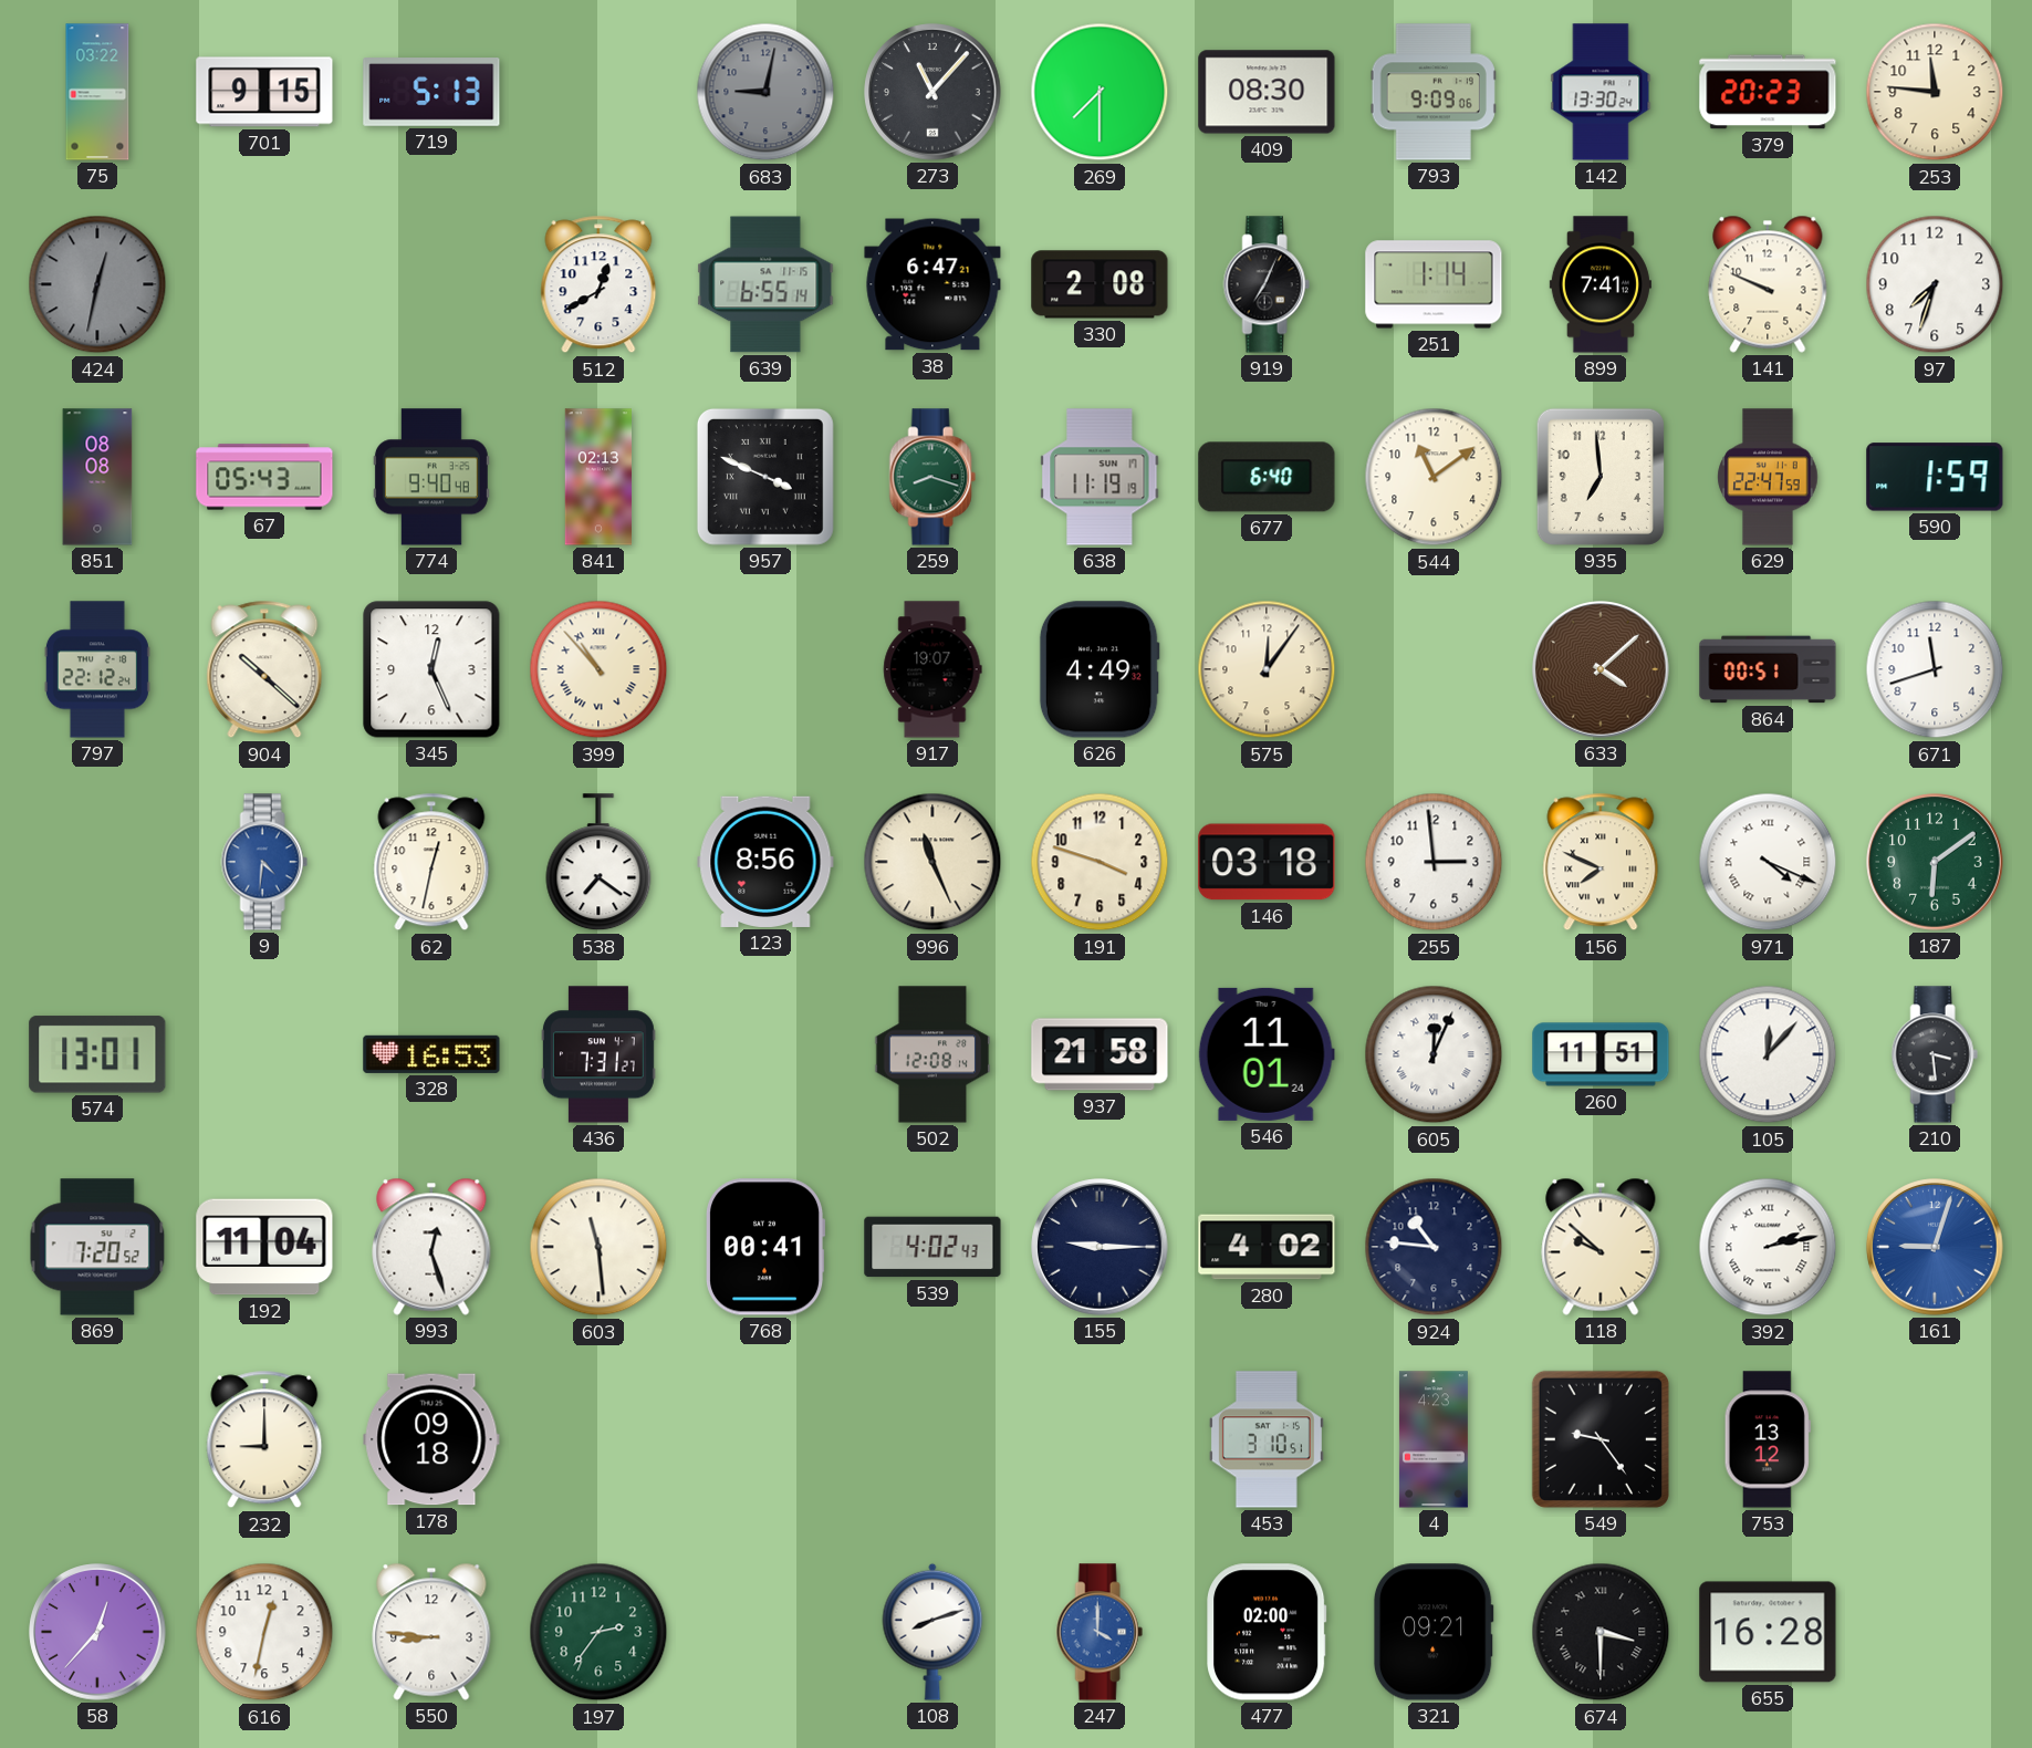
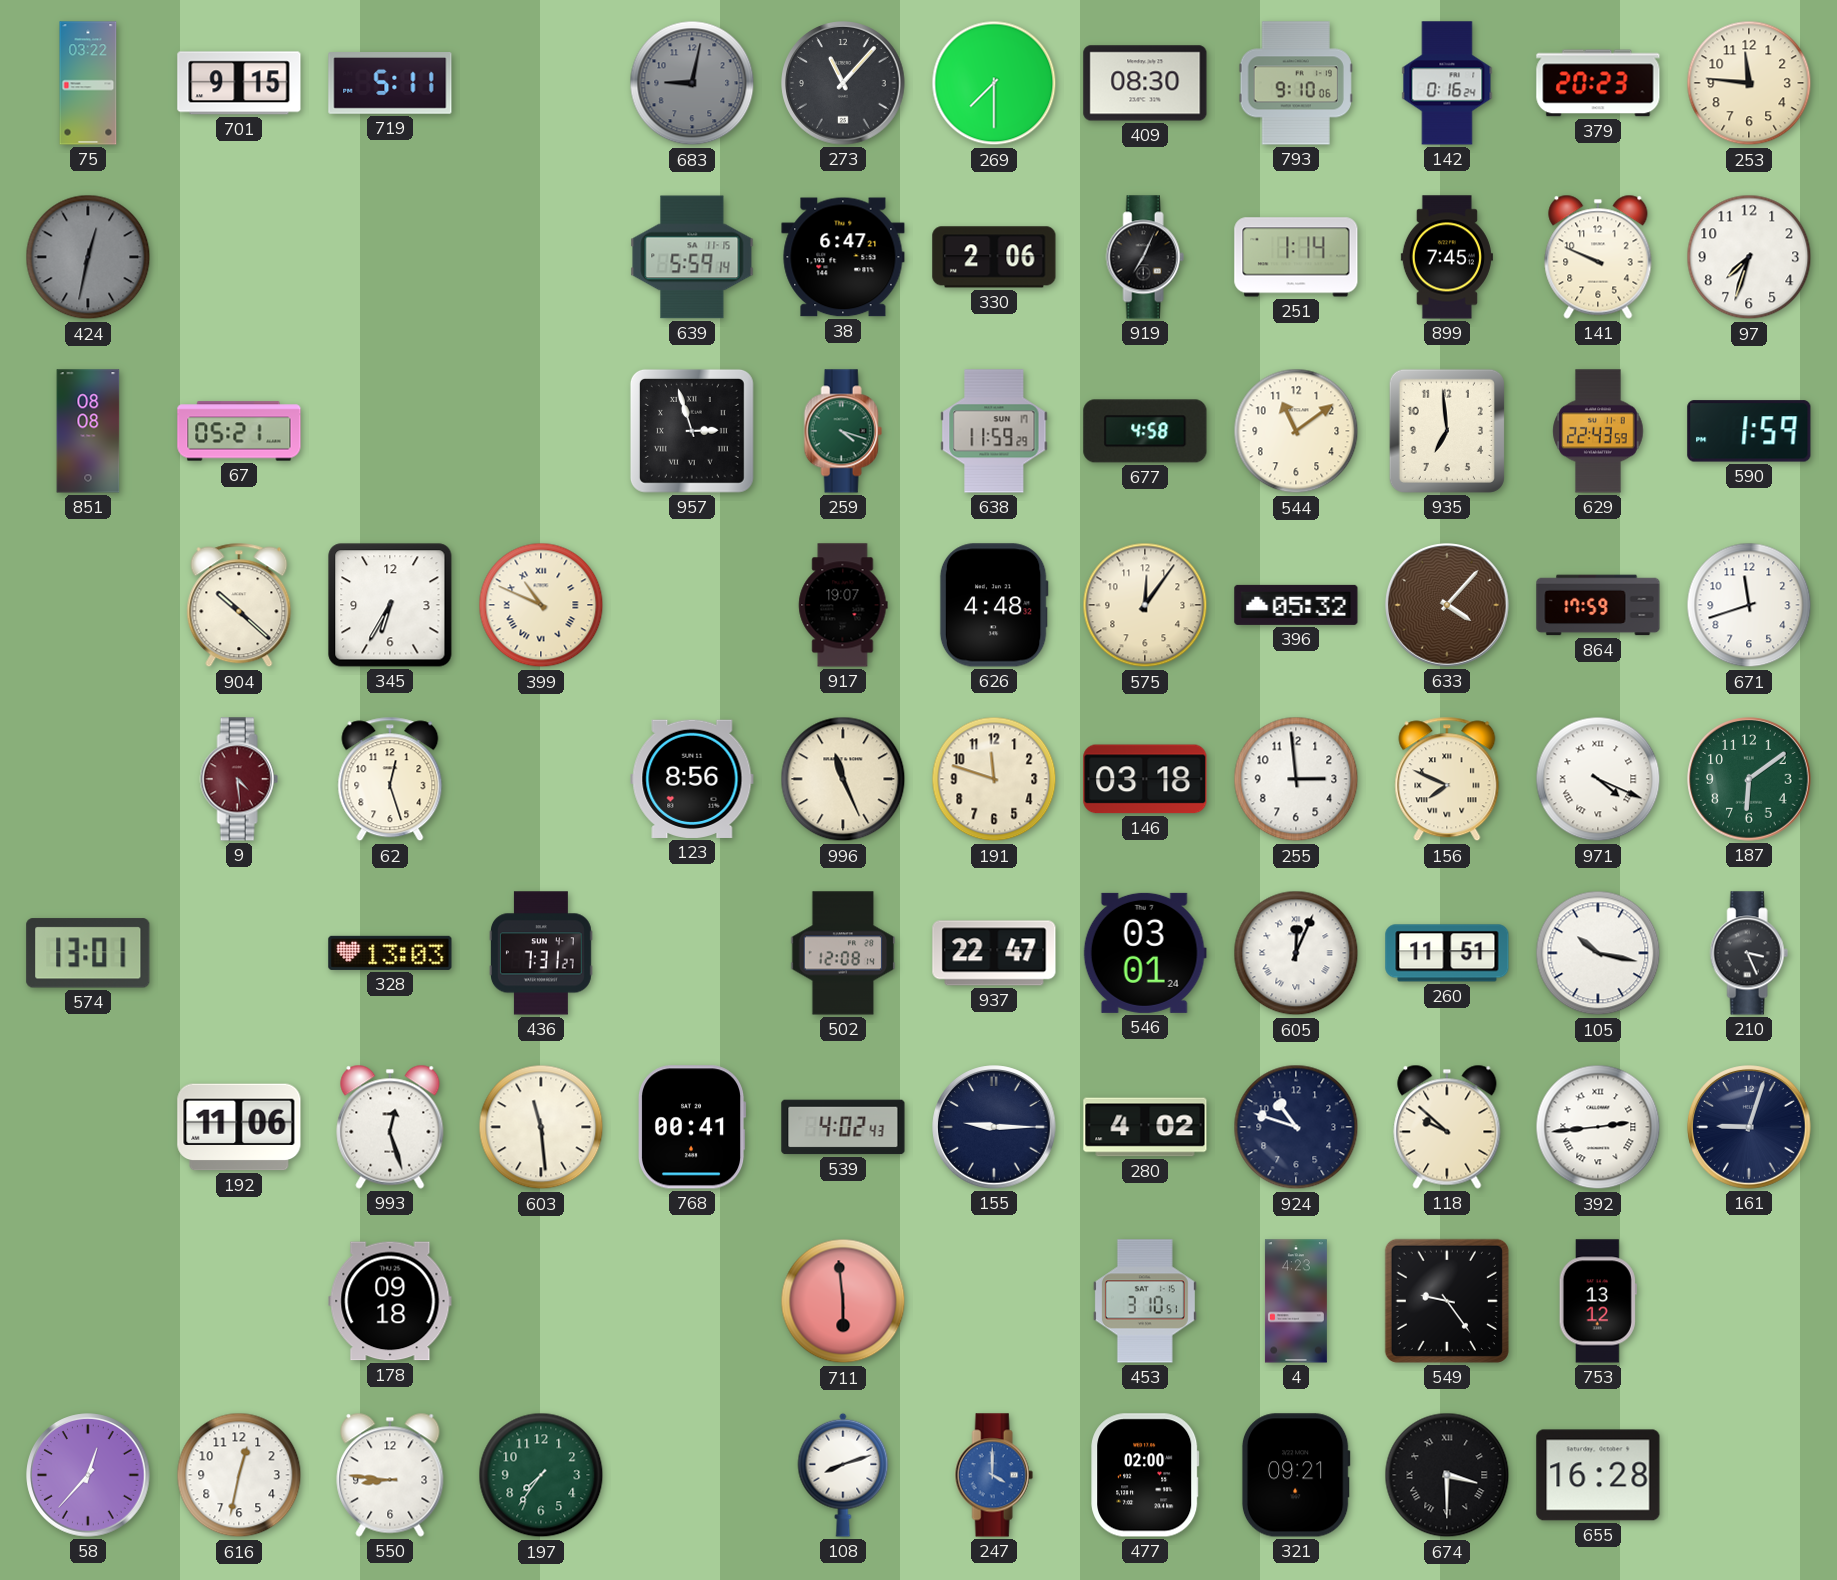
719: 5:13 -> 5:11
793: 9:09 -> 9:10
142: 13:30 -> 0:16
512: 12:40 -> none
639: 6:55 -> 5:59
330: 2:08 -> 2:06
899: 7:41 -> 7:45
67: 05:43 -> 05:21
774: 9:40 -> none
841: 02:13 -> none
957: 3:49 -> 2:57
259: 8:18 -> 4:18
638: 11:19 -> 11:59
677: 6:40 -> 4:58
629: 22:47 -> 22:43
797: 22:12 -> none
345: 12:26 -> 6:35
399: 10:53 -> 10:49
626: 4:49 -> 4:48
396: none -> 05:32
633: 4:08 -> 4:07
864: 00:51 -> 17:59
9: 4:31 -> 4:29
9 dial: blue -> burgundy
62: 12:32 -> 12:27
538: 7:21 -> none
191: 3:48 -> 11:48
328: 16:53 -> 13:03
937: 21:58 -> 22:47
546: 11:01 -> 03:01
105: 12:07 -> 10:17
210: 3:29 -> 3:26
869: 7:20 -> none
192: 11:04 -> 11:06
924: 10:46 -> 10:48
392: 2:13 -> 2:44
161 dial: blue -> navy
232: 9:00 -> none
711: none -> 5:59
197: 2:36 -> 7:36
